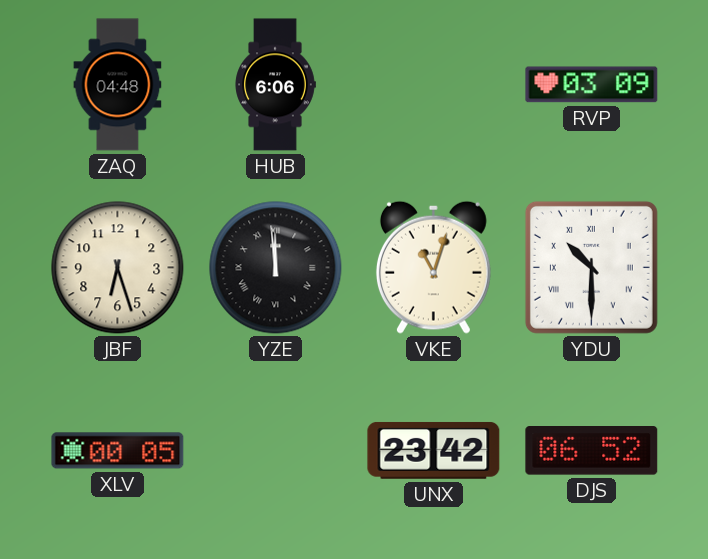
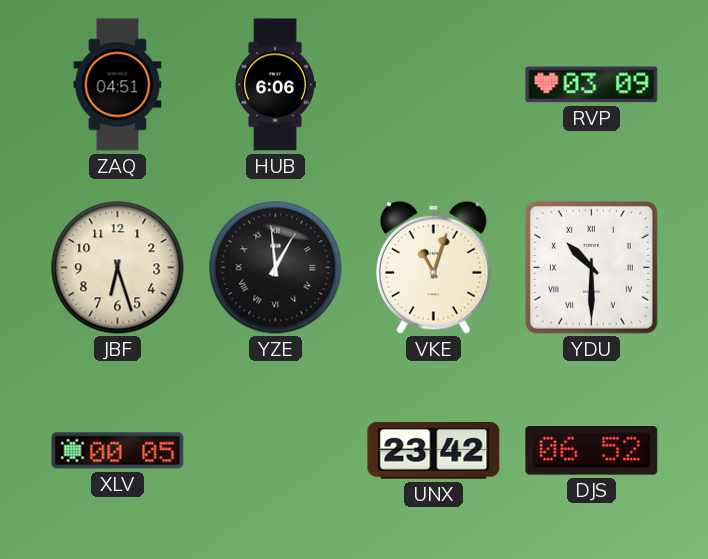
ZAQ: 04:48 -> 04:51
YZE: 11:59 -> 12:59
